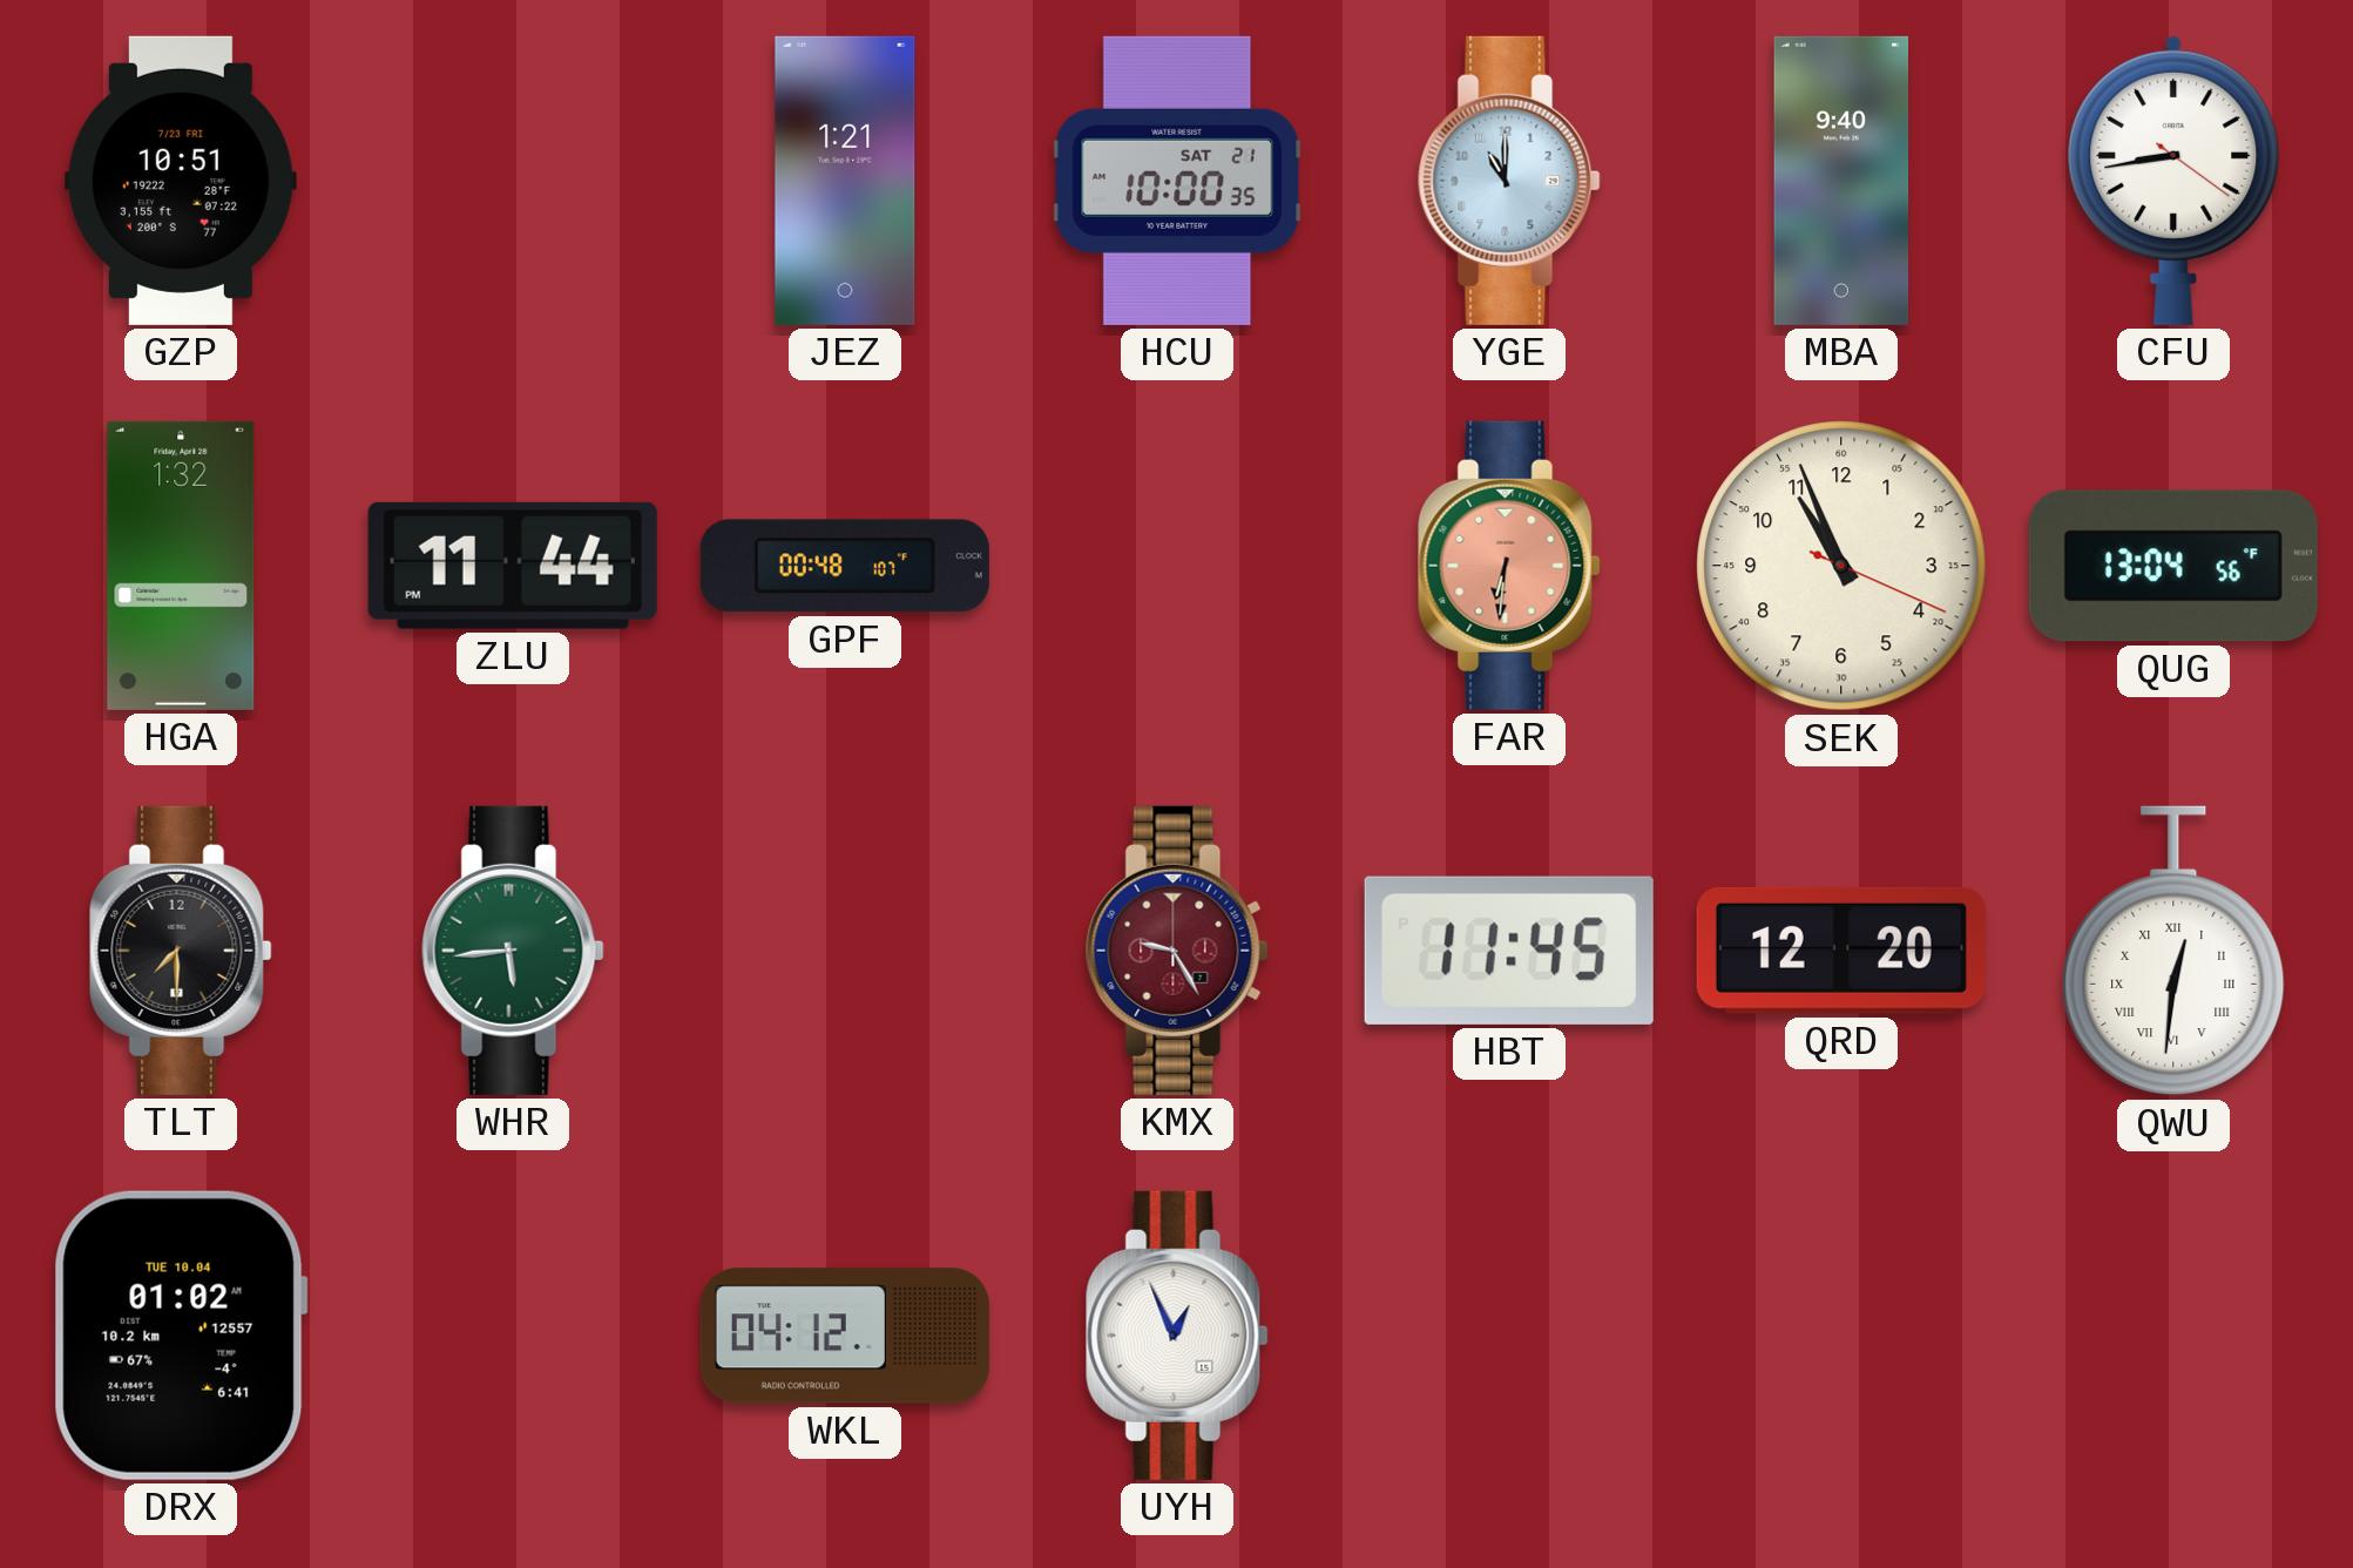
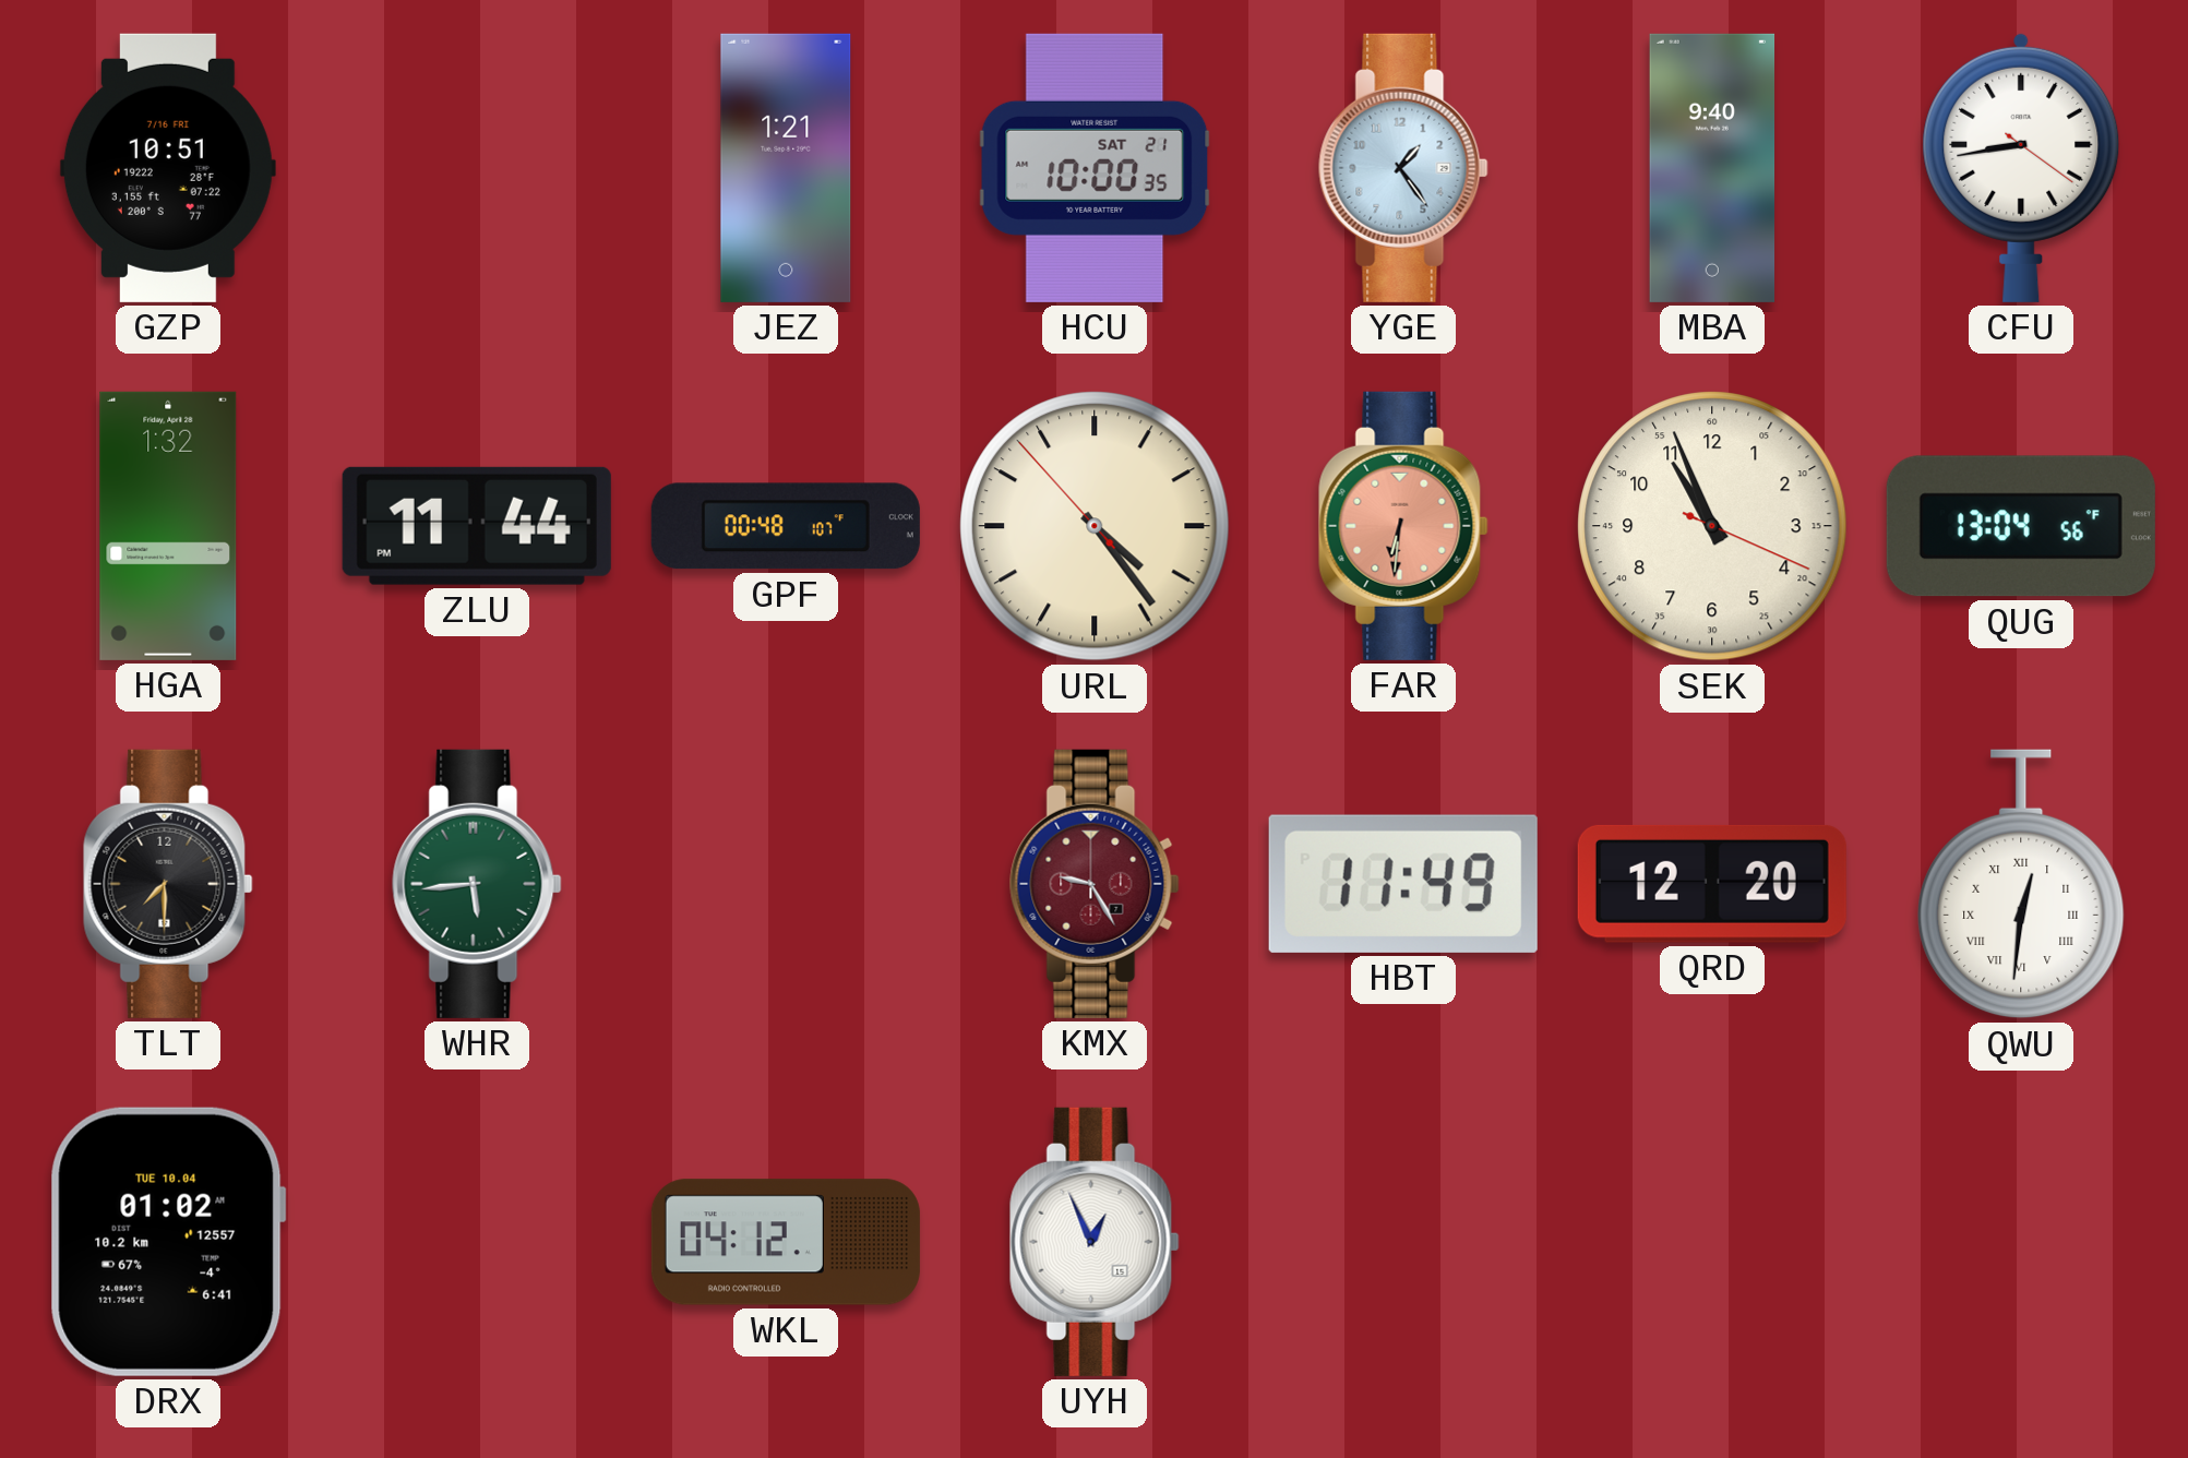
GZP date: 7/23 FRI -> 7/16 FRI
YGE: 11:00 -> 1:24
URL: none -> 4:23
HBT: 11:45 -> 11:49
